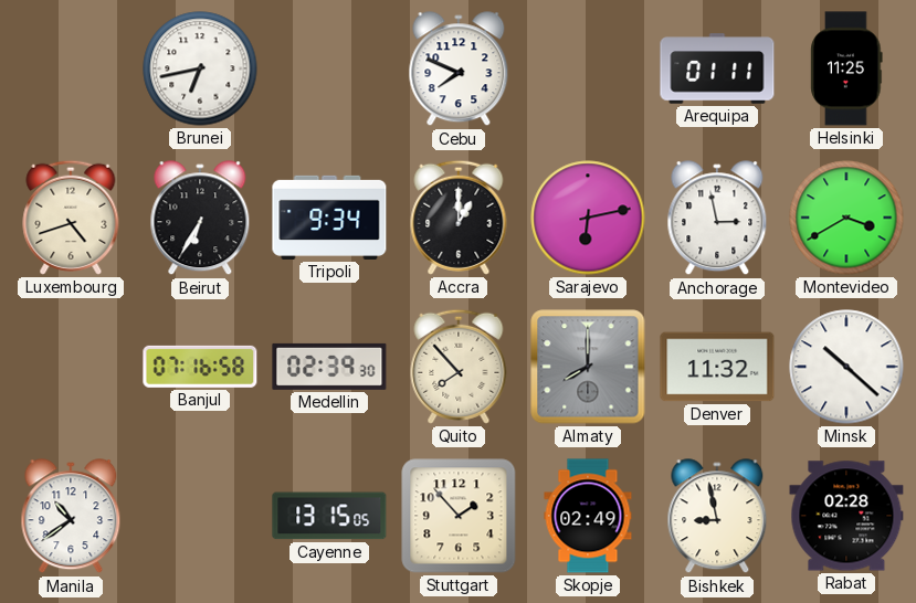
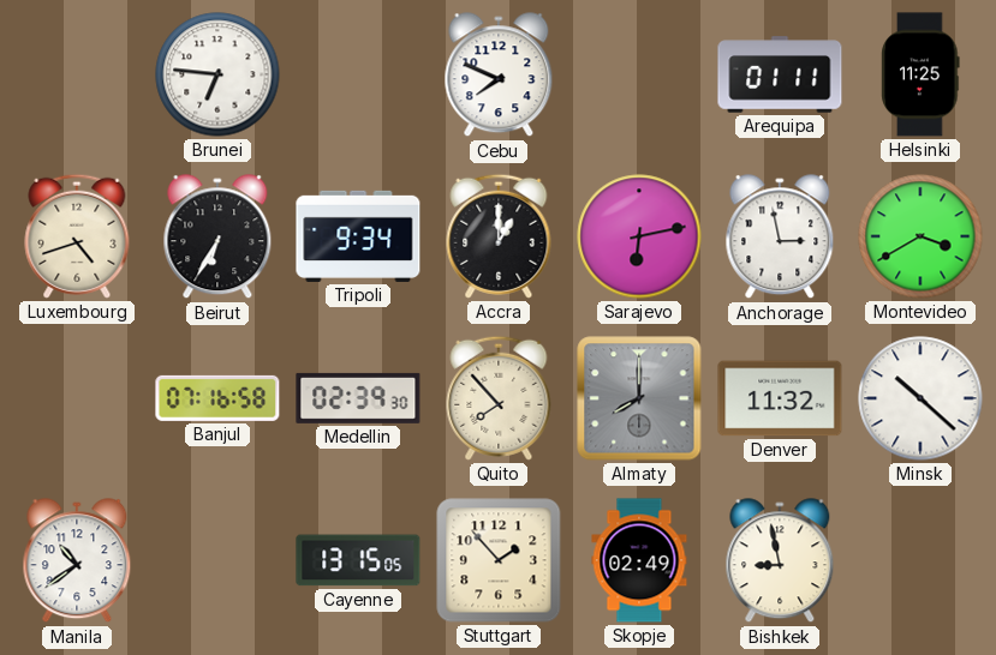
Brunei: 6:43 -> 6:46
Rabat: 02:28 -> none
